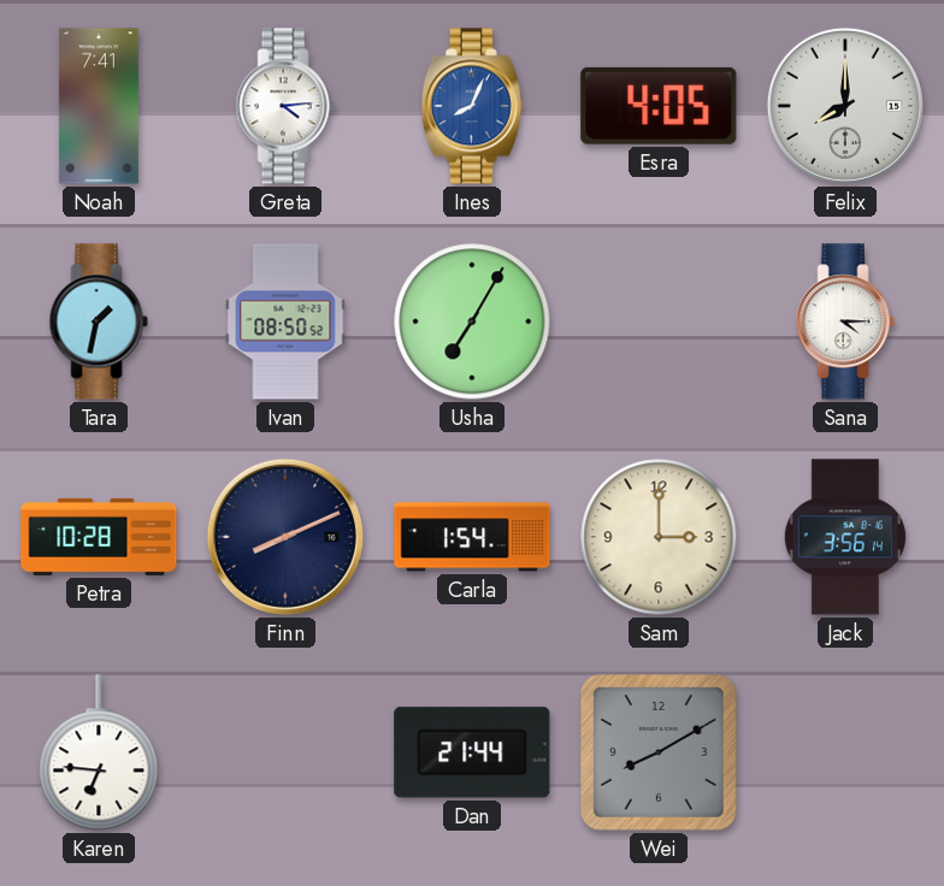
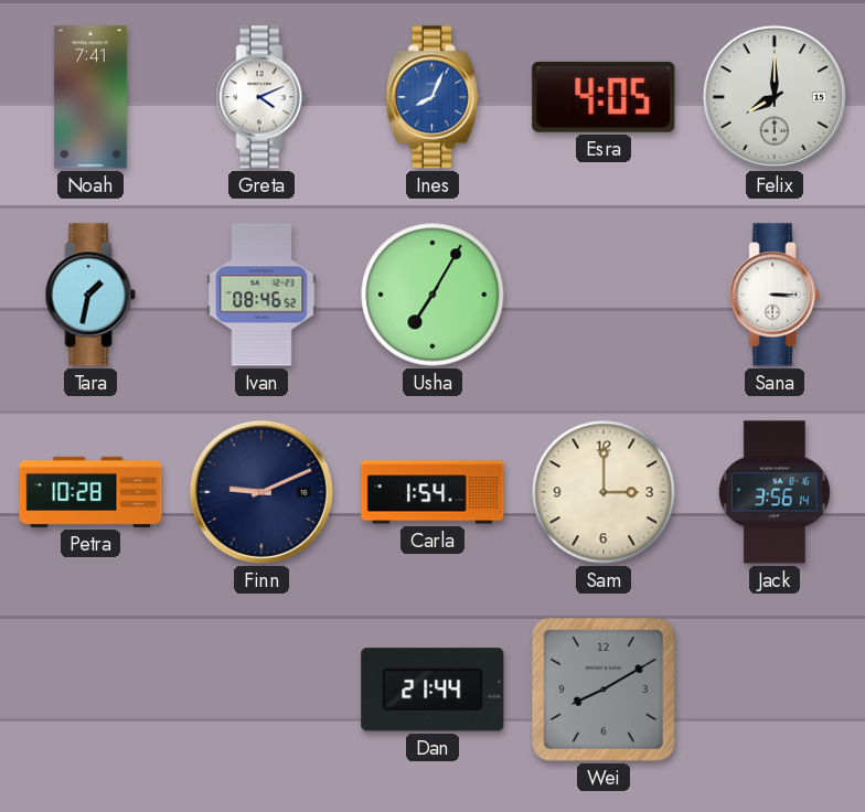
Greta: 4:14 -> 4:11
Ivan: 08:50 -> 08:46
Sana: 4:15 -> 3:15
Finn: 8:11 -> 9:11
Karen: 6:46 -> none
